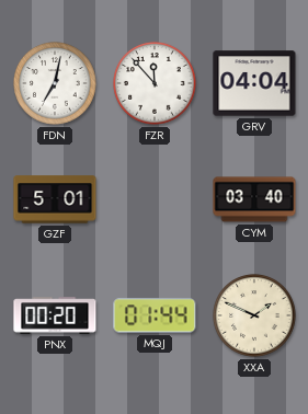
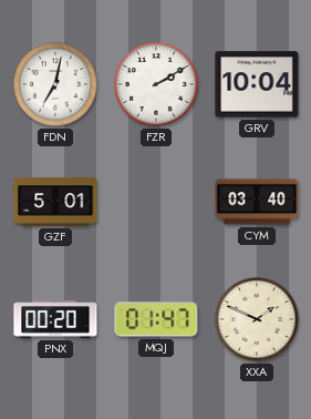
FZR: 11:53 -> 2:10
GRV: 04:04 -> 10:04
MQJ: 01:44 -> 01:47
